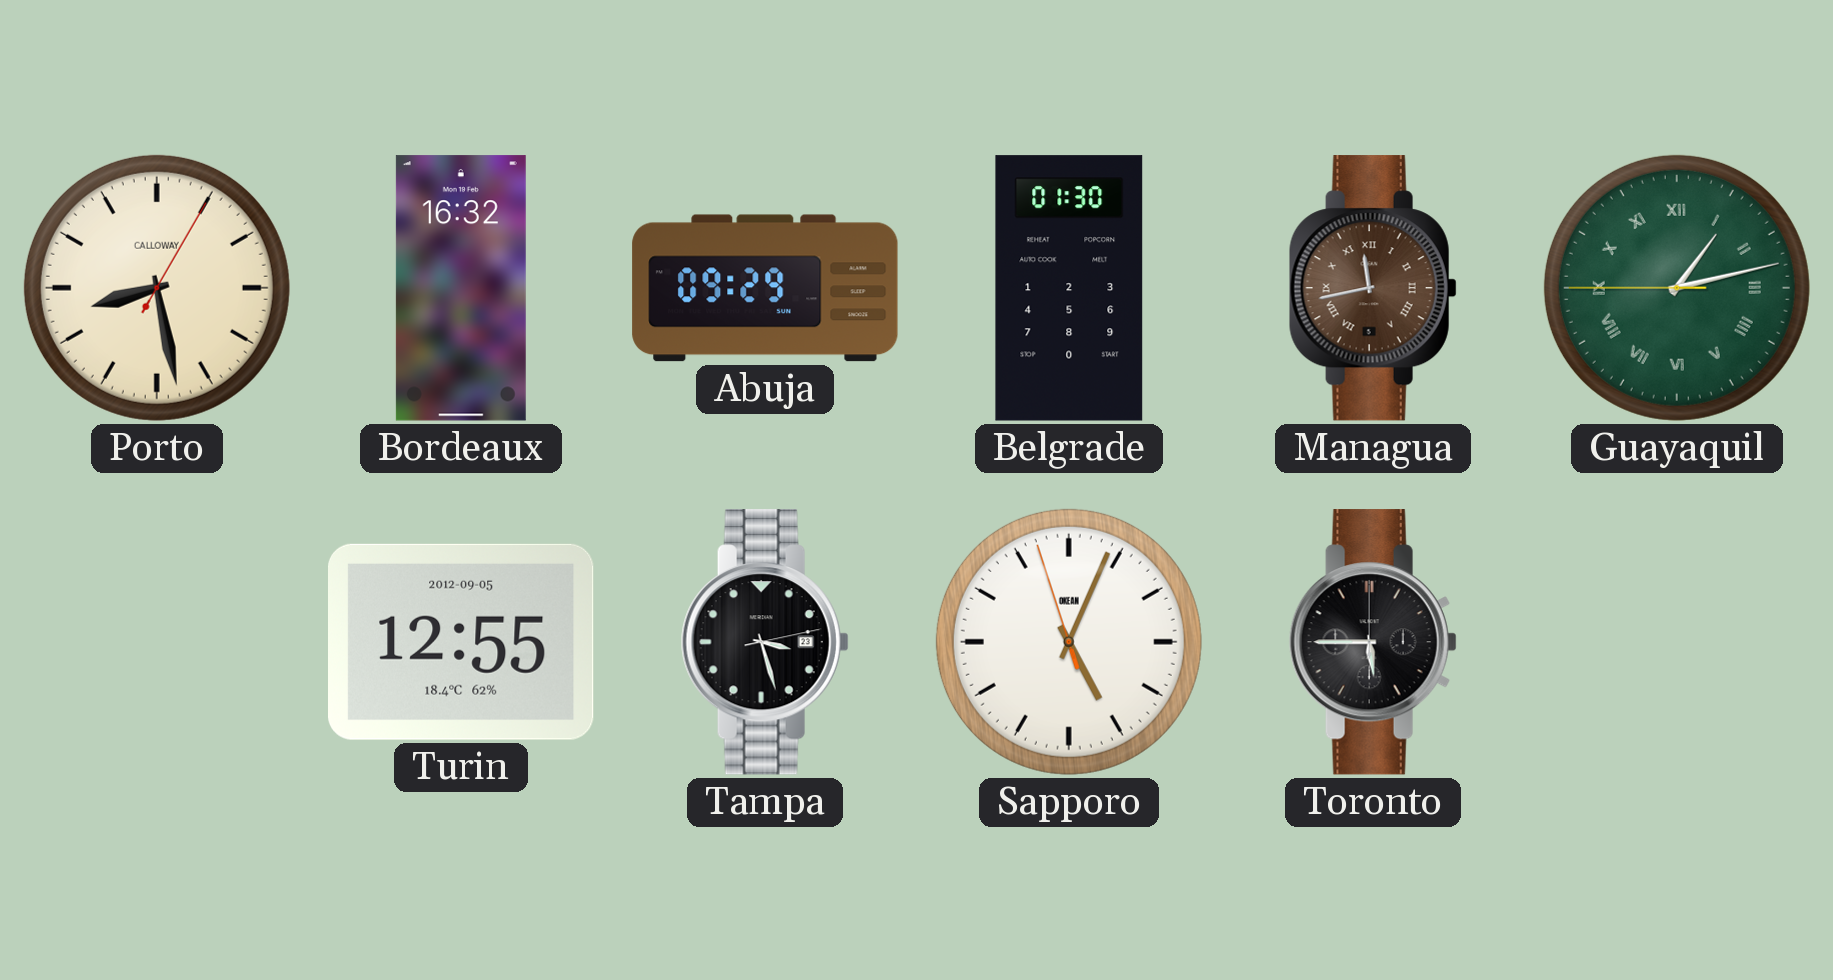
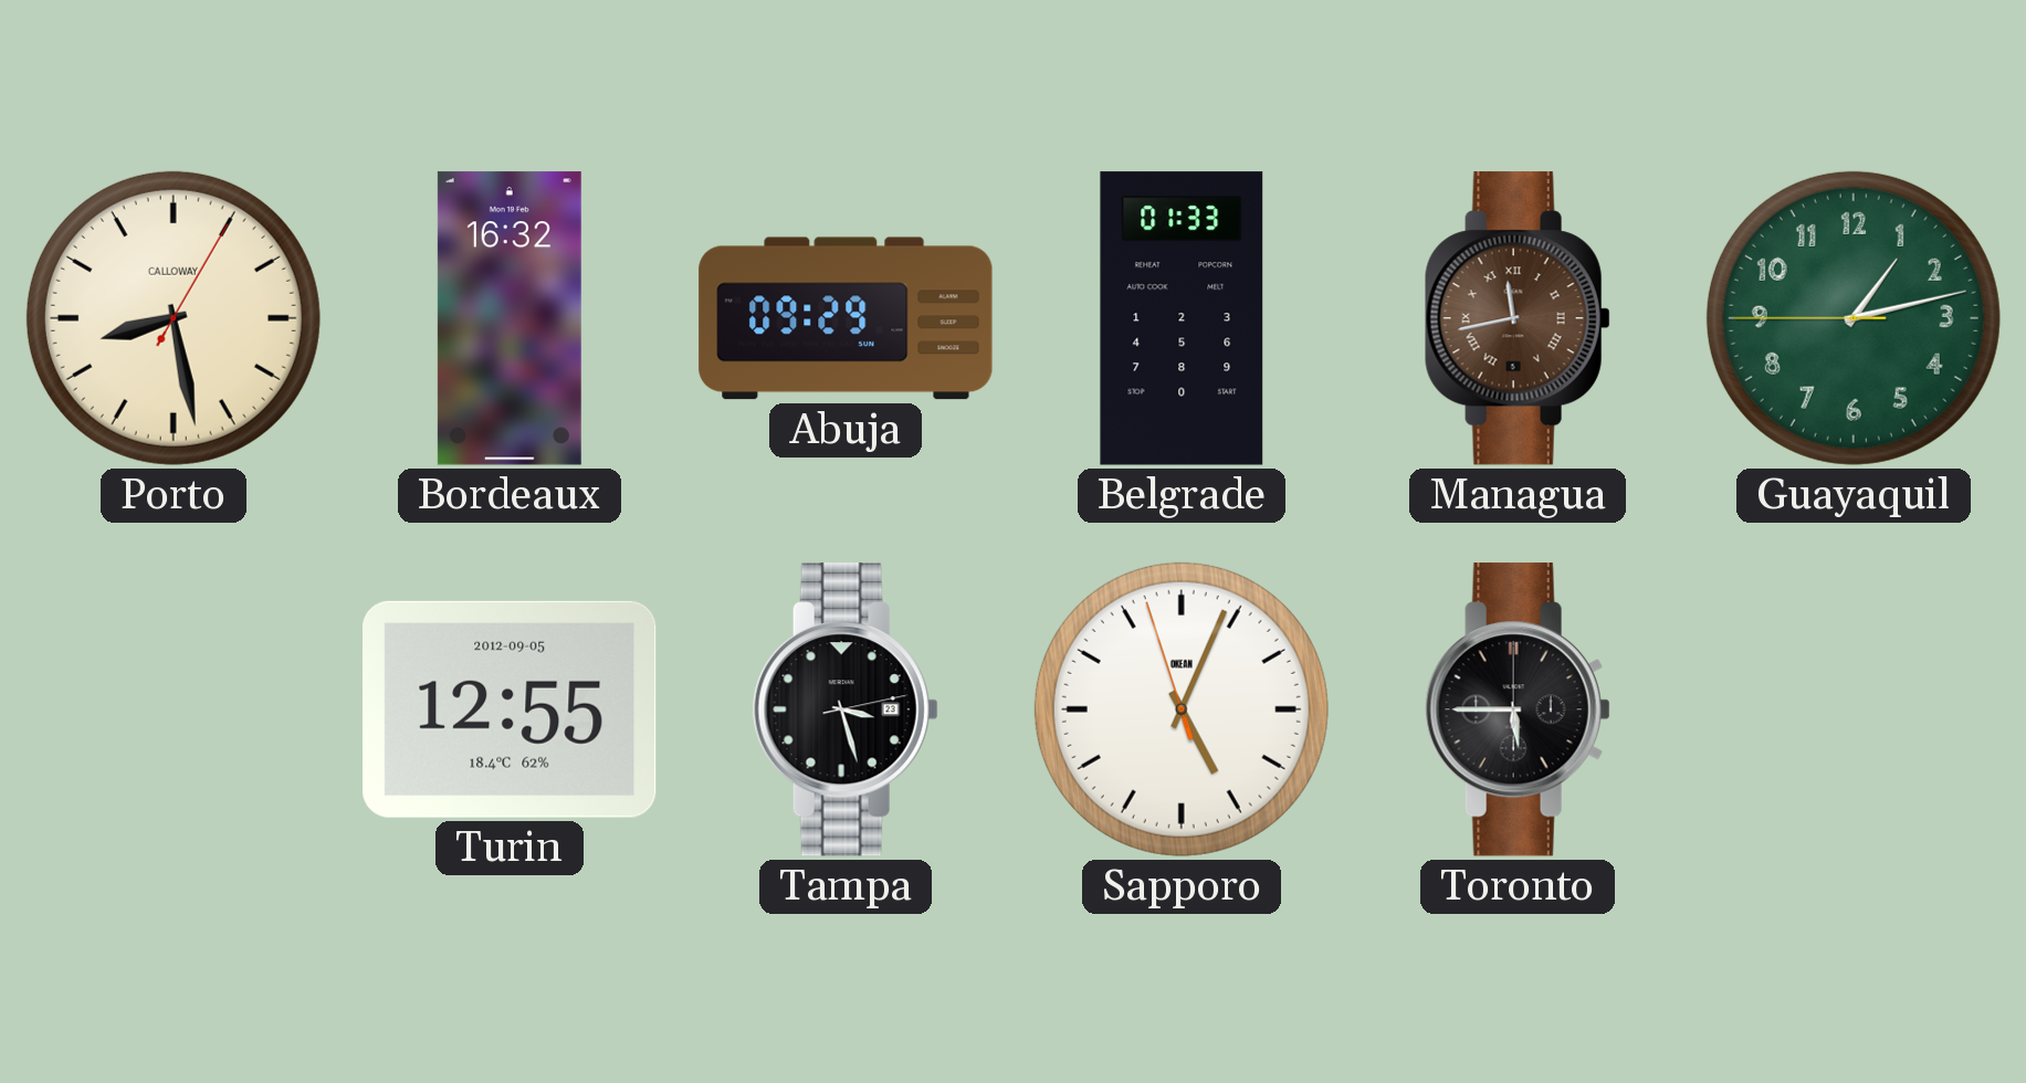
Belgrade: 01:30 -> 01:33
Guayaquil numerals: Roman -> Arabic
